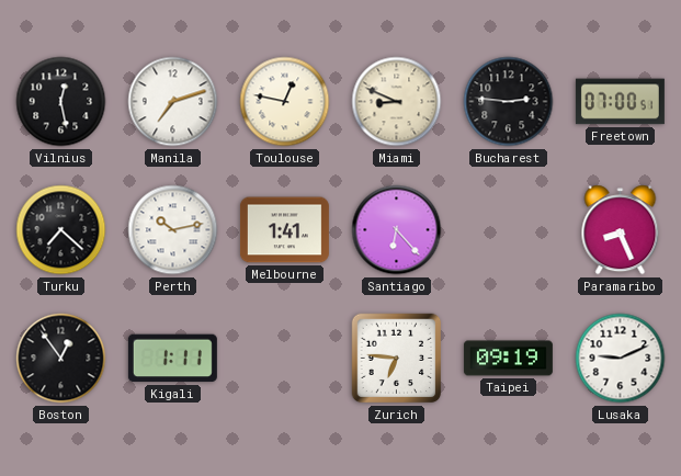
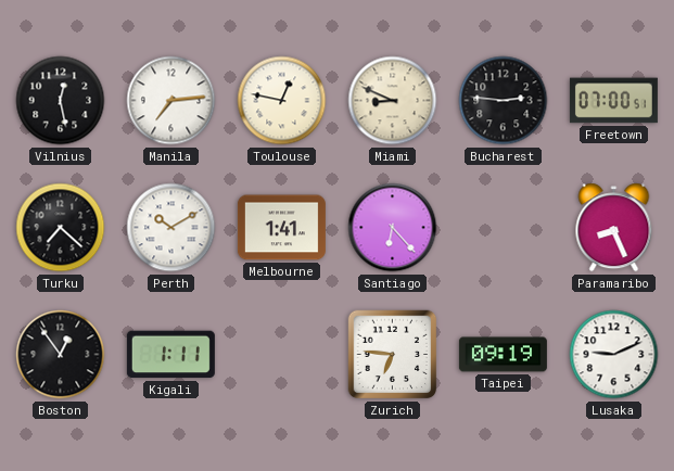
Manila: 7:12 -> 7:14
Perth: 10:13 -> 10:10
